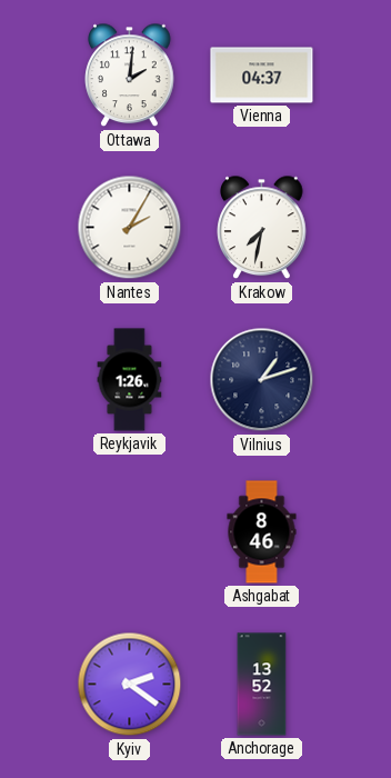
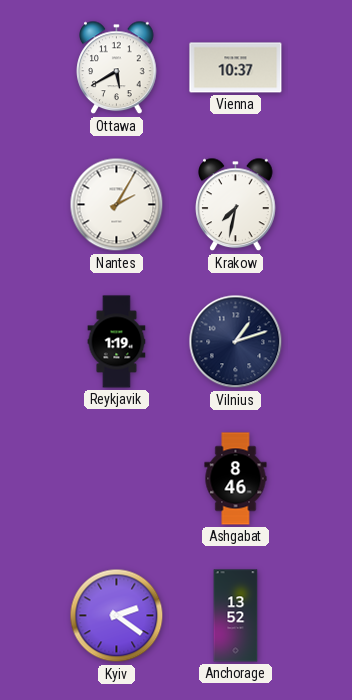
Ottawa: 2:01 -> 5:40
Vienna: 04:37 -> 10:37
Reykjavik: 1:26 -> 1:19
